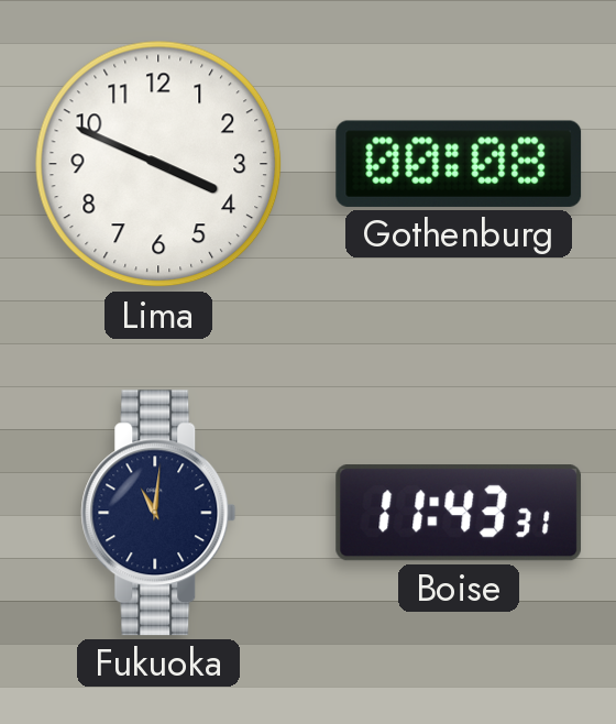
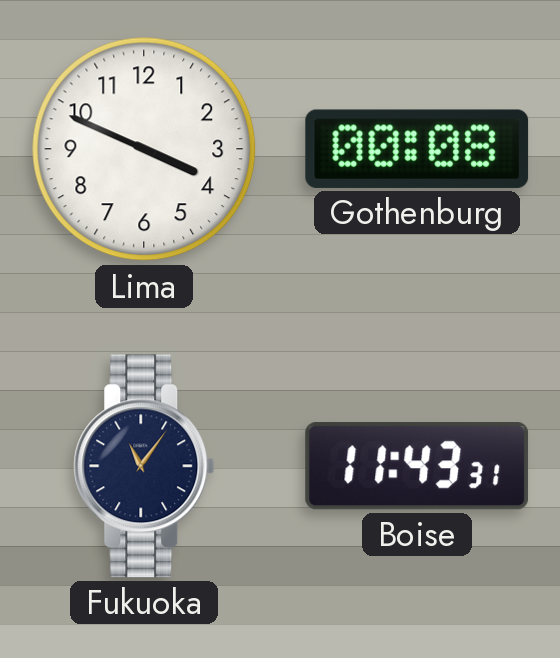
Fukuoka: 11:01 -> 11:06
